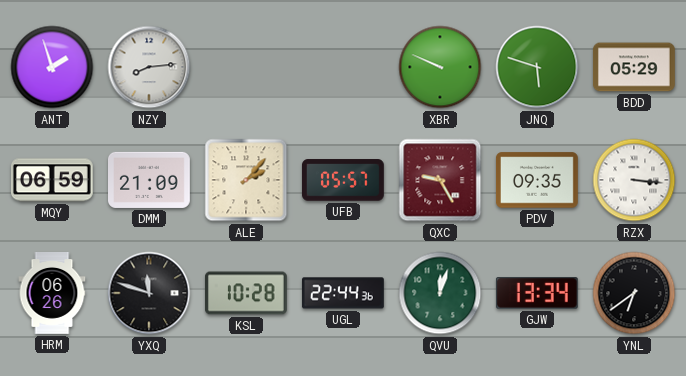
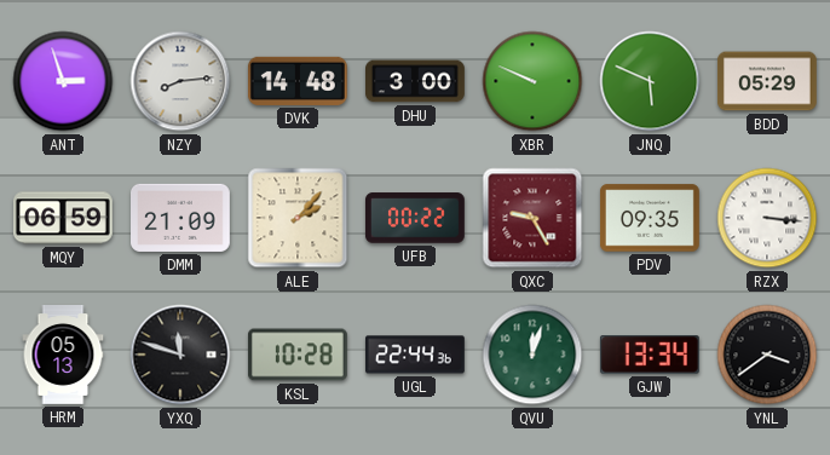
ANT: 1:57 -> 2:57
DVK: none -> 14:48
DHU: none -> 3:00
JNQ: 5:48 -> 5:49
UFB: 05:57 -> 00:22
HRM: 06:26 -> 05:13
YNL: 6:39 -> 3:39
